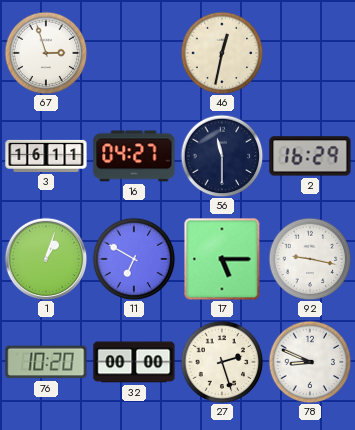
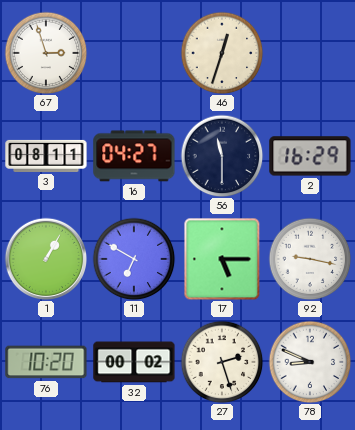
46: 12:32 -> 12:33
3: 16:11 -> 08:11
1: 1:03 -> 1:05
32: 00:00 -> 00:02
